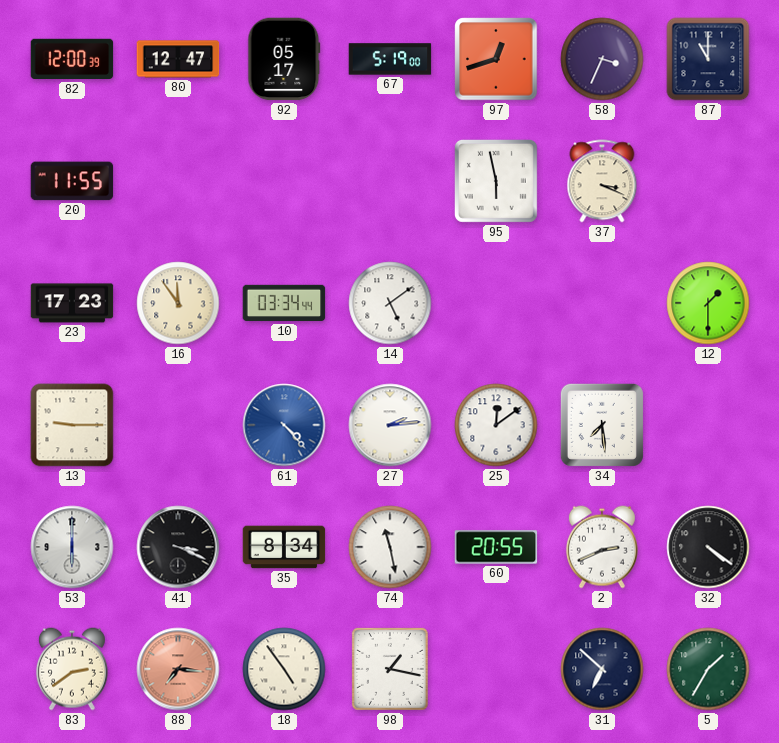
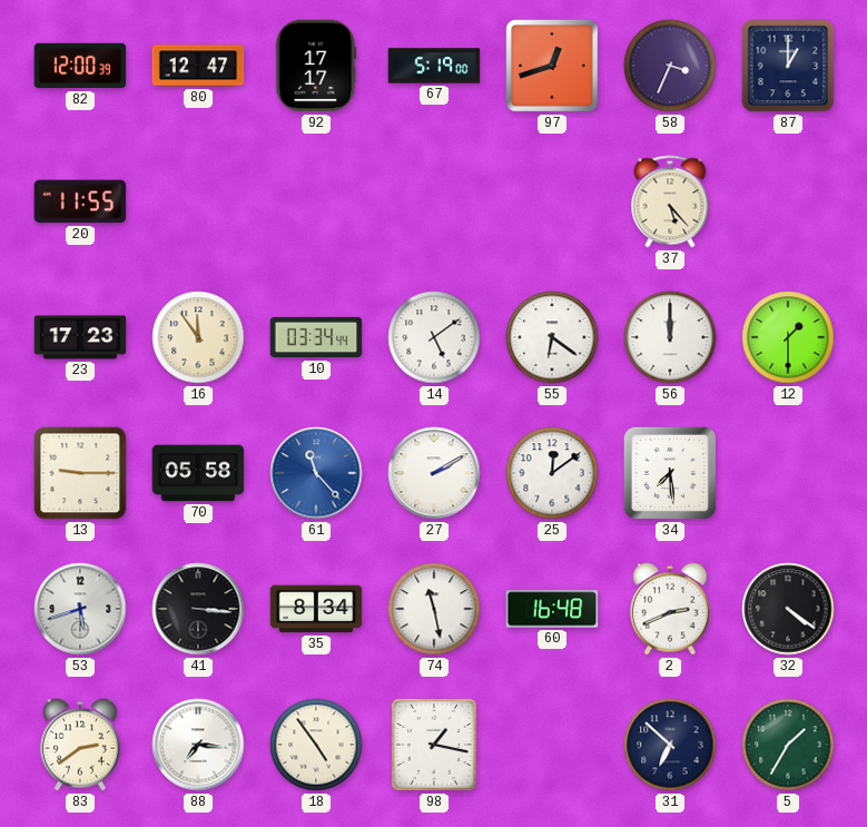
92: 05:17 -> 17:17
87: 11:00 -> 1:00
95: 5:58 -> none
37: 3:19 -> 5:23
55: none -> 6:21
56: none -> 12:00
70: none -> 05:58
61: 4:23 -> 11:23
27: 2:14 -> 2:10
53: 6:00 -> 5:42
41: 3:19 -> 3:16
60: 20:55 -> 16:48
88 dial: salmon -> white
